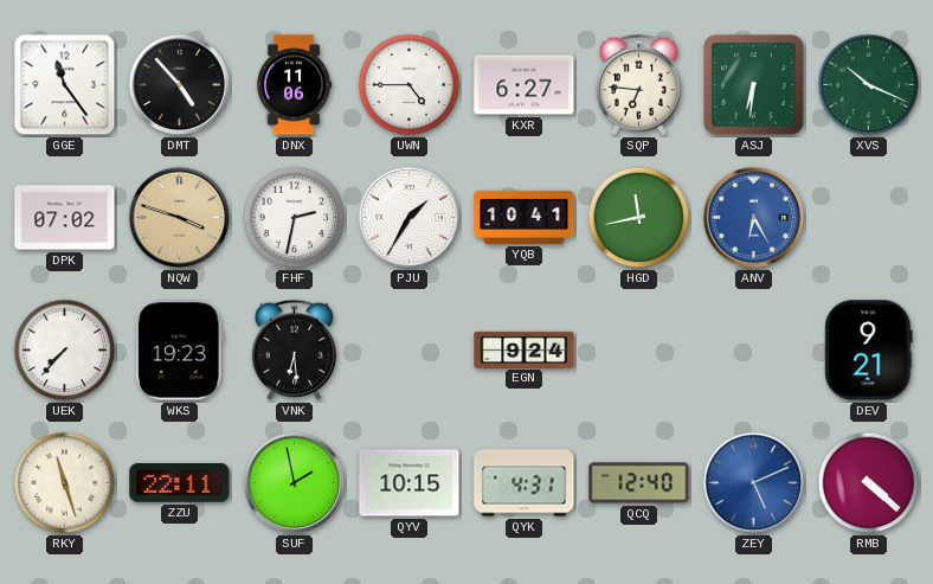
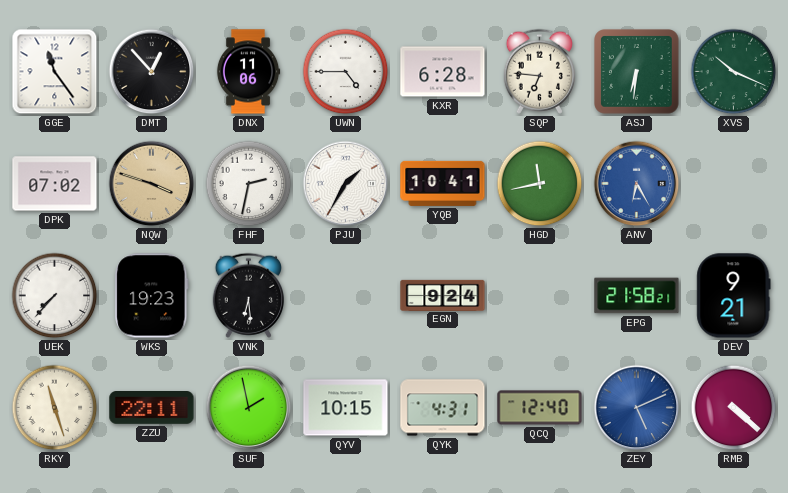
DMT: 4:53 -> 12:53
KXR: 6:27 -> 6:28
EPG: none -> 21:58
